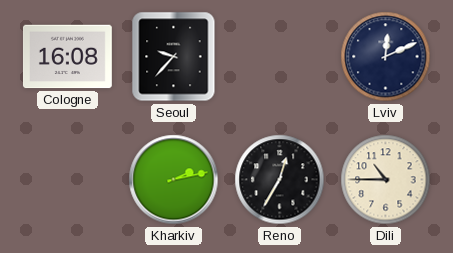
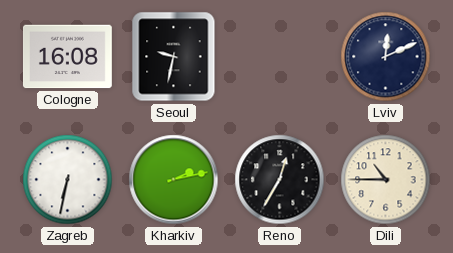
Seoul: 9:37 -> 9:32
Zagreb: none -> 6:32
